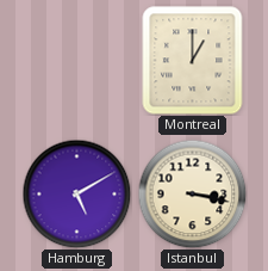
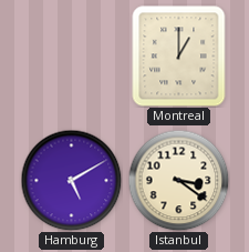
Istanbul: 3:17 -> 3:21
